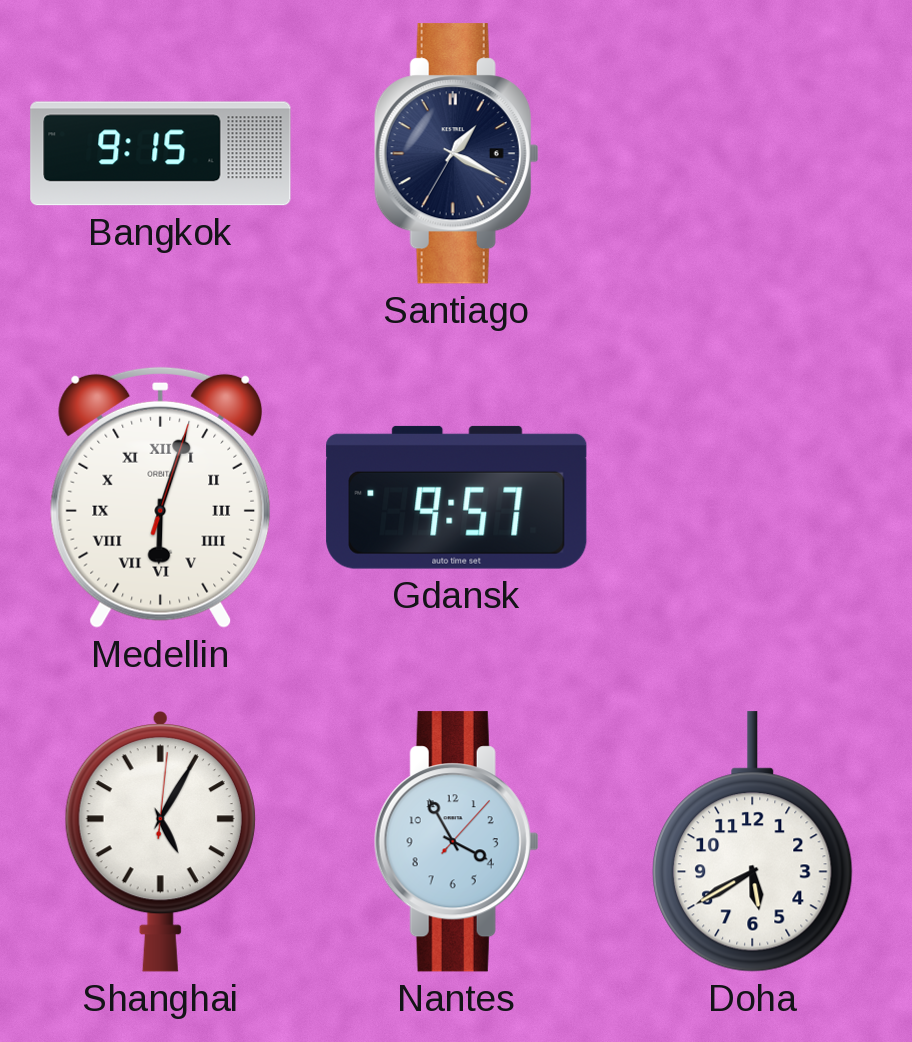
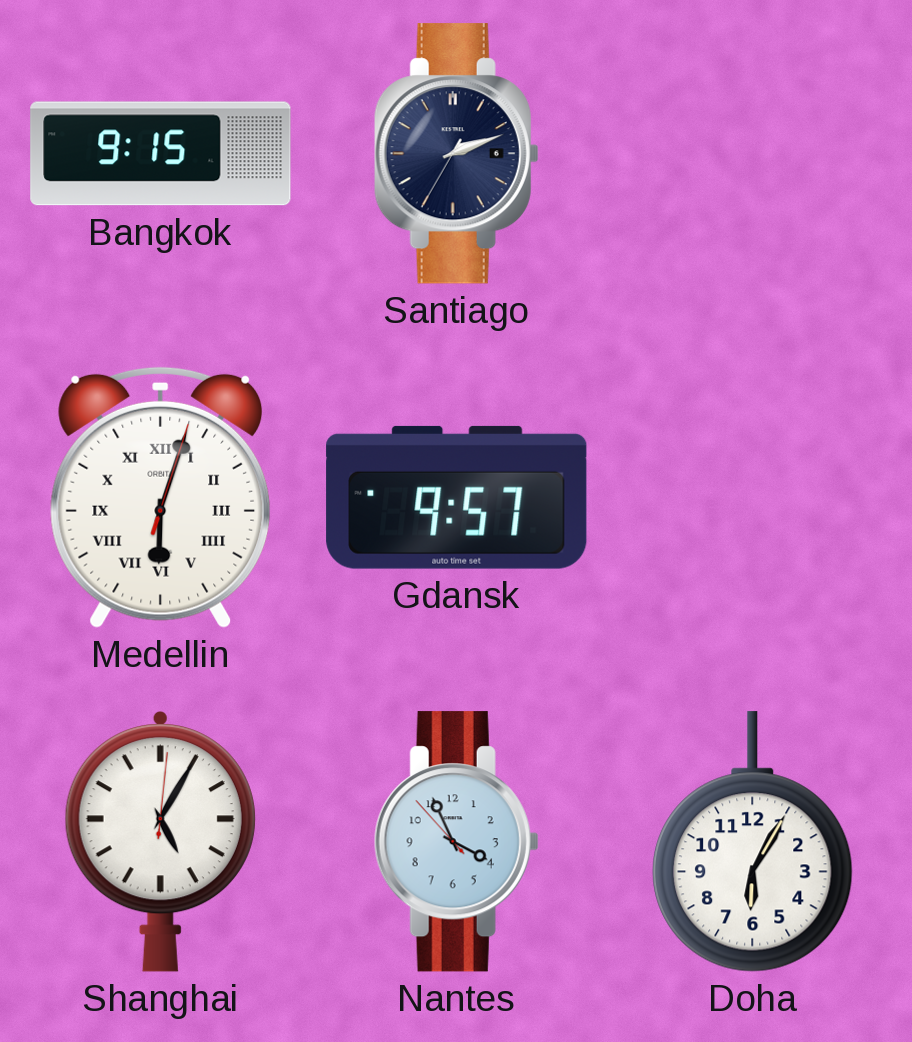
Santiago: 1:19 -> 2:11
Nantes: 3:55:07 -> 3:55:53
Doha: 5:40 -> 6:05
